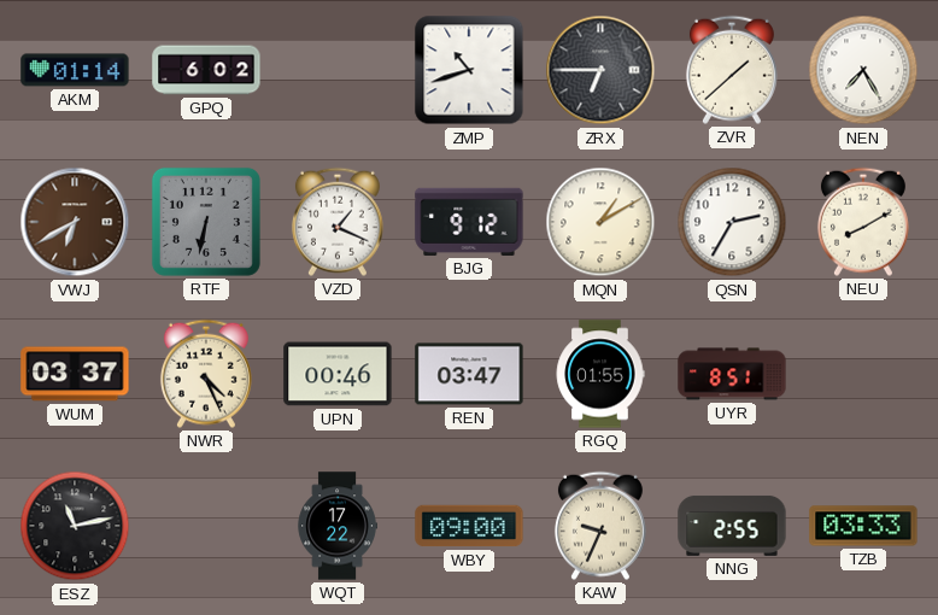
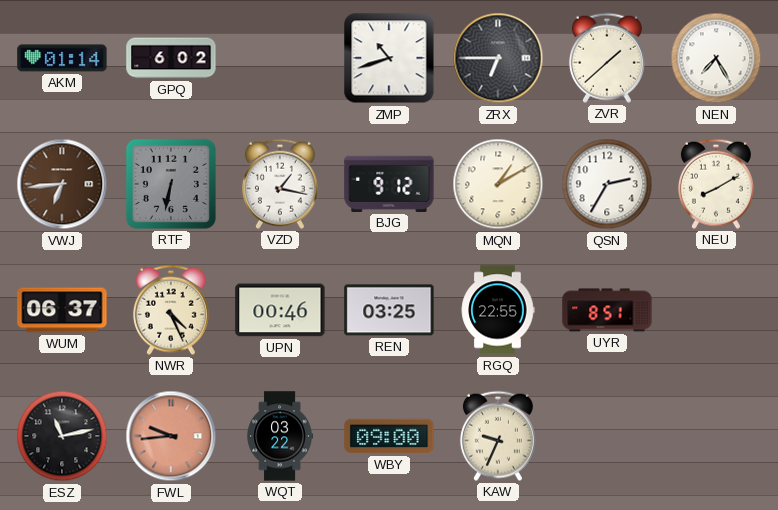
VWJ: 6:40 -> 6:44
VZD: 1:19 -> 1:17
WUM: 03:37 -> 06:37
REN: 03:47 -> 03:25
RGQ: 01:55 -> 22:55
FWL: none -> 9:44
WQT: 17:22 -> 03:22
NNG: 2:55 -> none
TZB: 03:33 -> none
